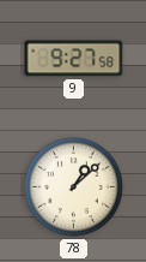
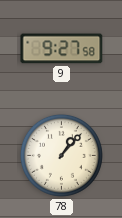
78: 1:08 -> 1:07
